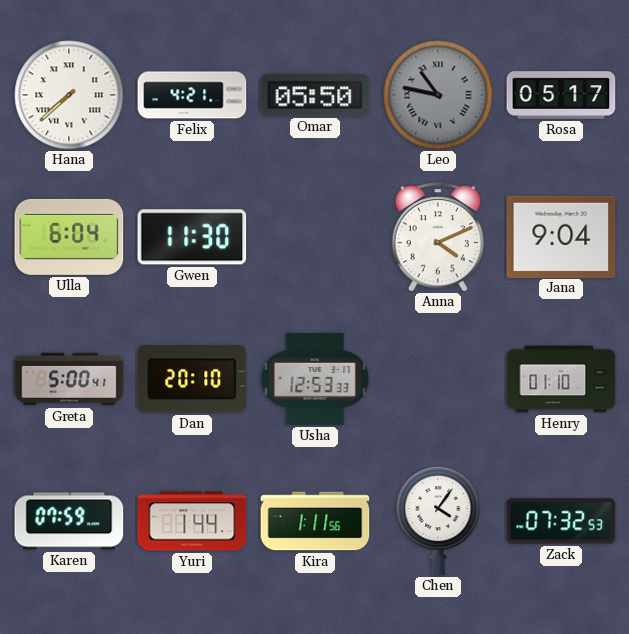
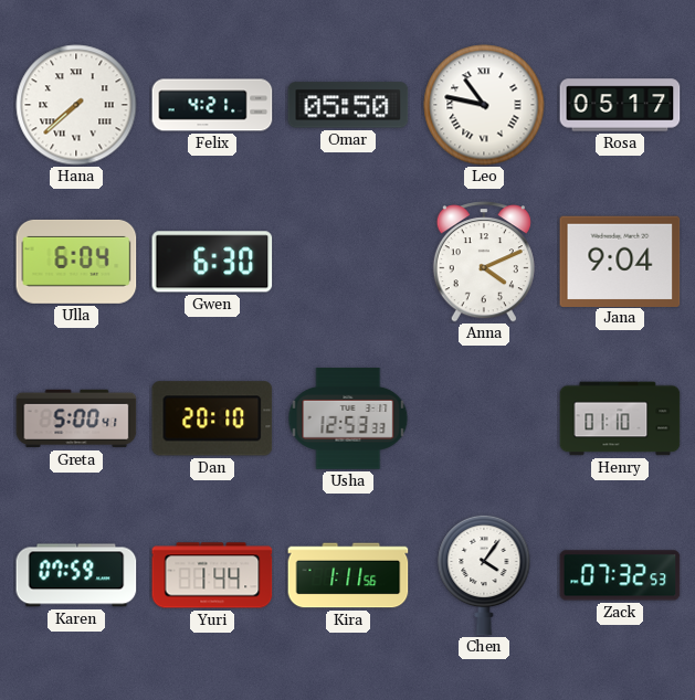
Leo dial: grey -> white
Gwen: 11:30 -> 6:30
